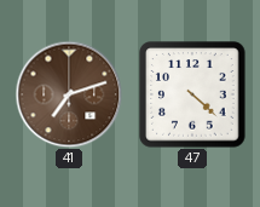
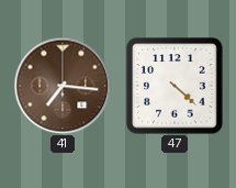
41: 7:12 -> 7:16
